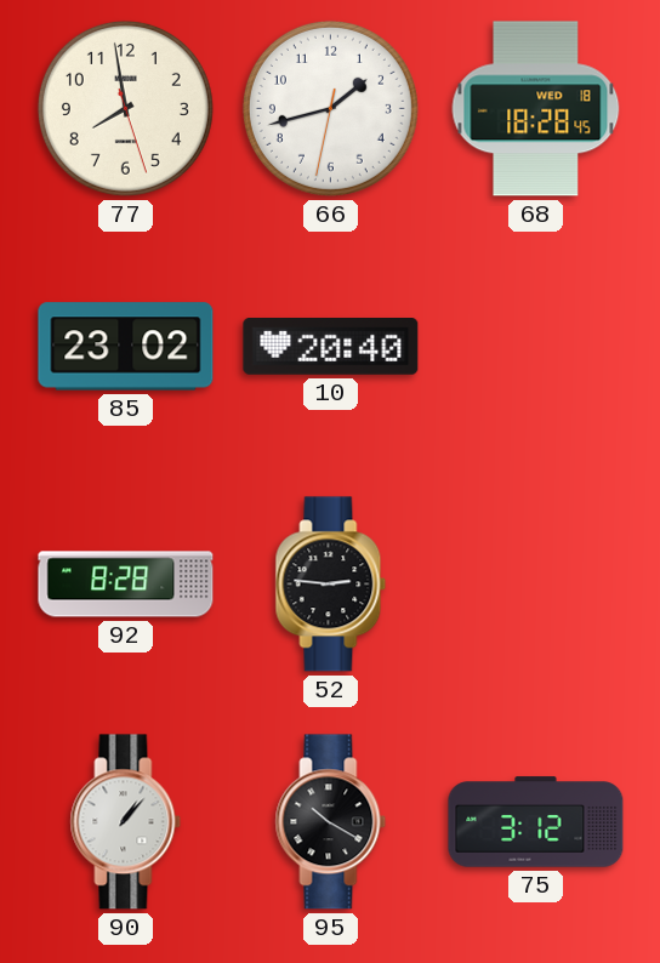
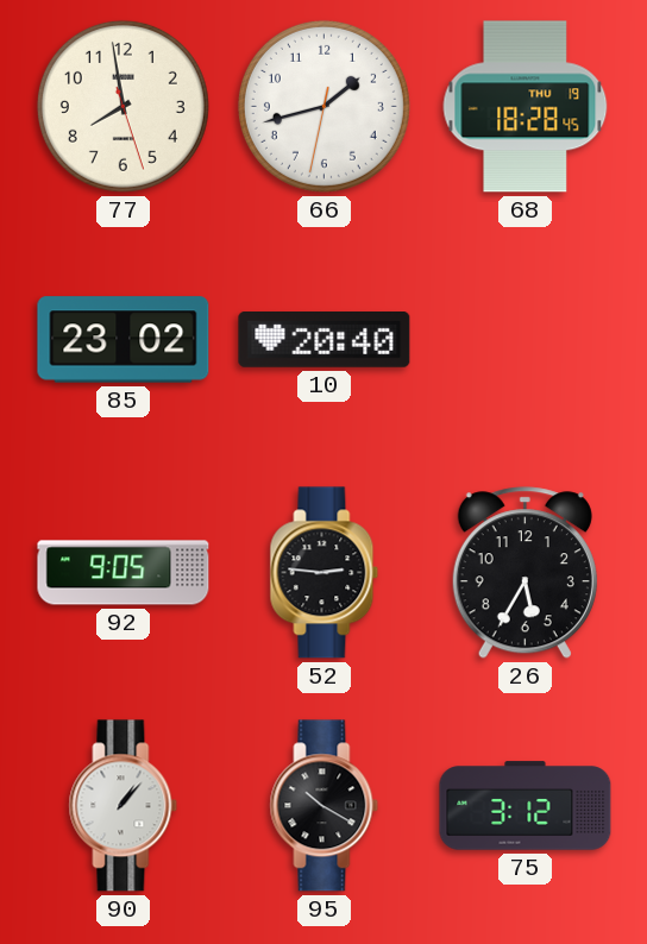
68 date: WED 18 -> THU 19
92: 8:28 -> 9:05
26: none -> 5:35
